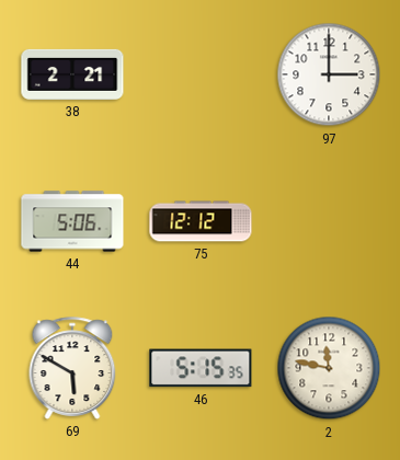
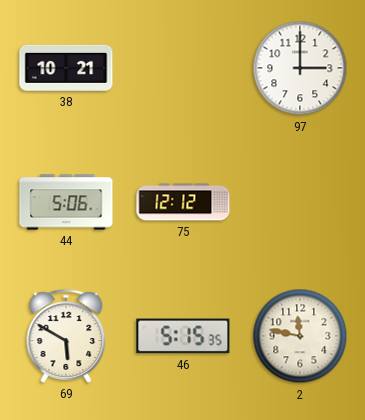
38: 2:21 -> 10:21
